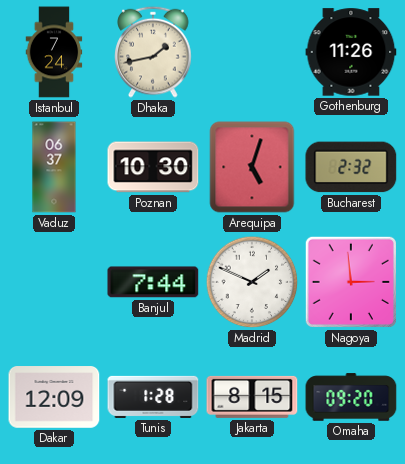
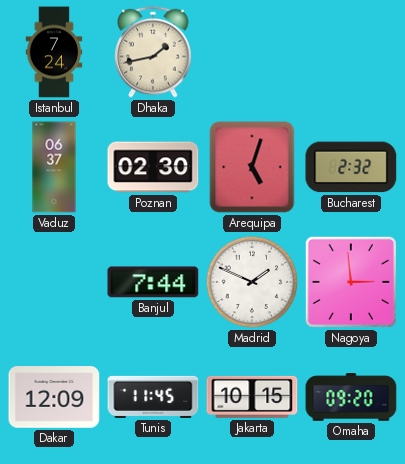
Gothenburg: 11:26 -> none
Poznan: 10:30 -> 02:30
Tunis: 1:28 -> 11:45
Jakarta: 8:15 -> 10:15
